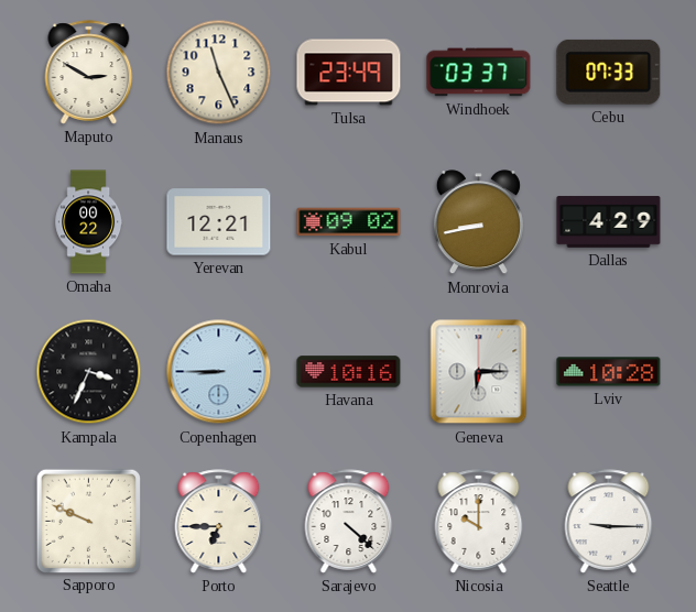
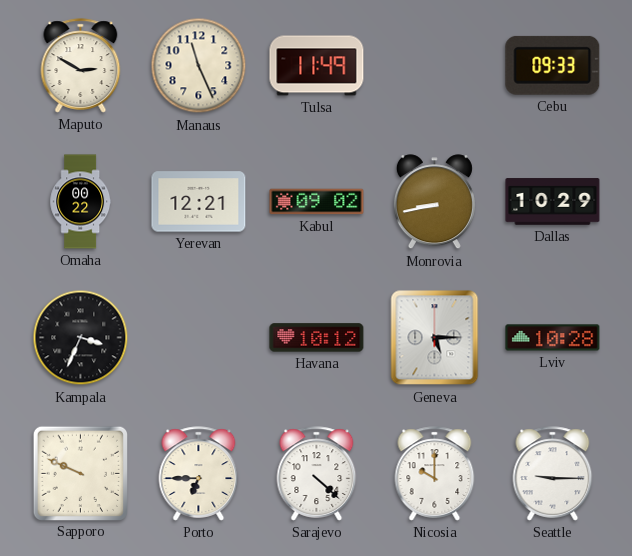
Tulsa: 23:49 -> 11:49
Windhoek: 03:37 -> none
Cebu: 07:33 -> 09:33
Dallas: 4:29 -> 10:29
Copenhagen: 8:45 -> none
Havana: 10:16 -> 10:12
Geneva: 6:15 -> 5:15
